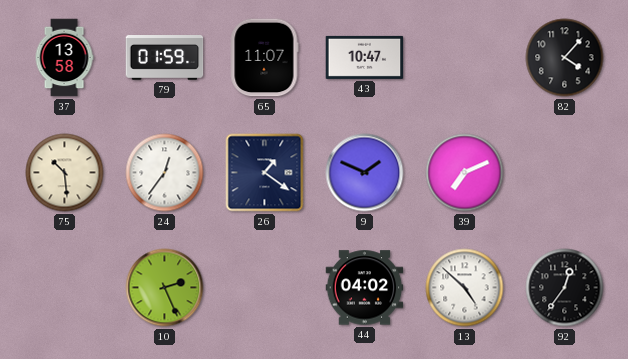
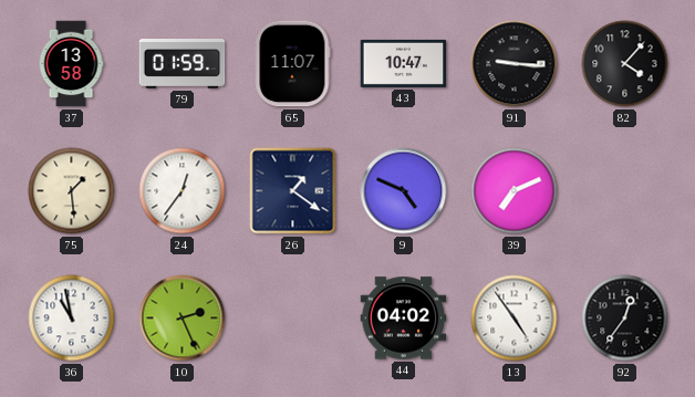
91: none -> 9:16
75: 10:29 -> 1:29
9: 1:49 -> 4:49
36: none -> 10:58
13: 4:52 -> 4:54
